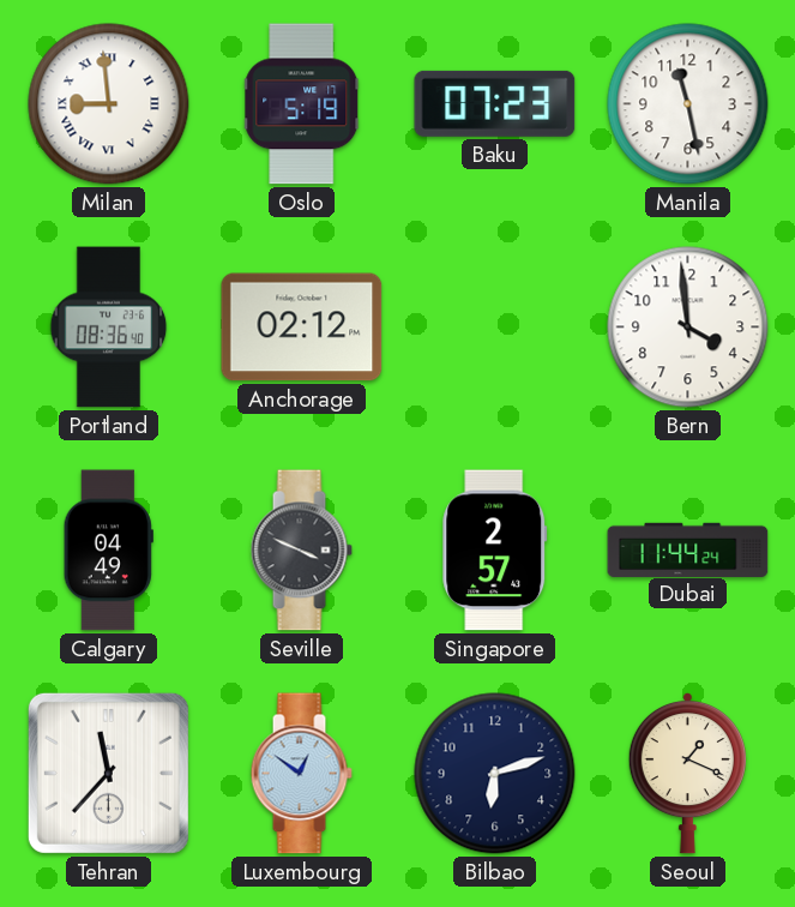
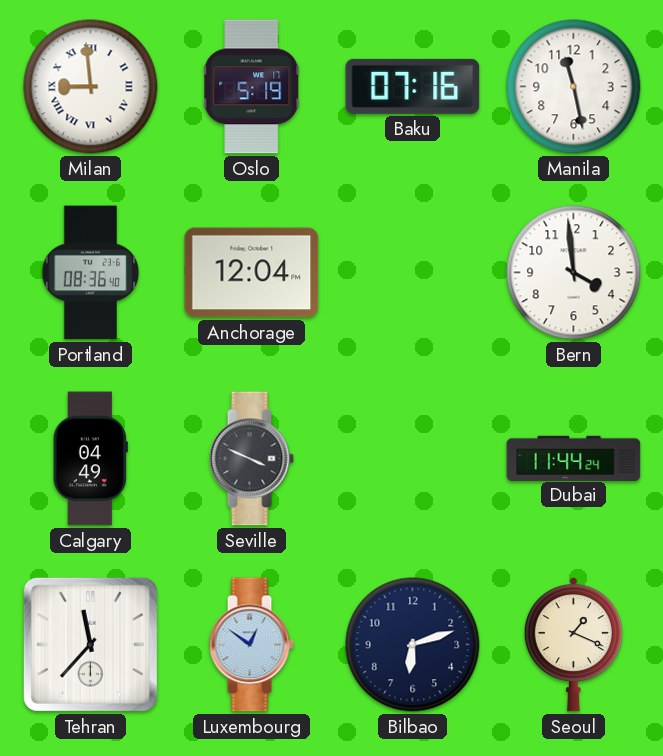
Baku: 07:23 -> 07:16
Anchorage: 02:12 -> 12:04
Singapore: 2:57 -> none
